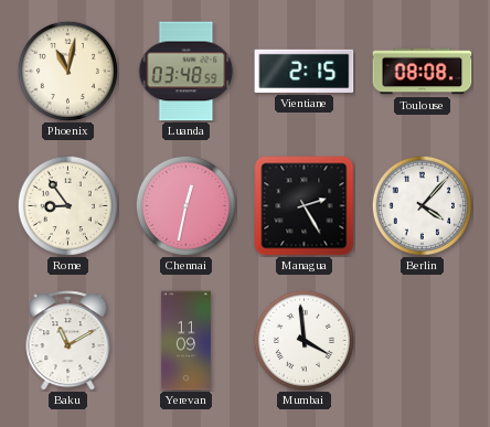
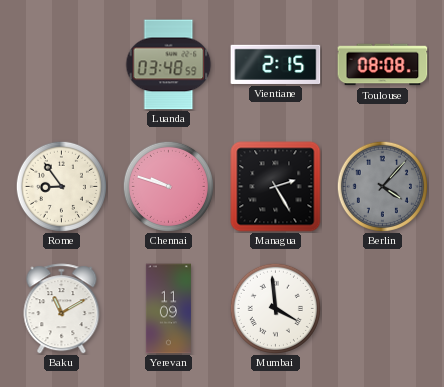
Phoenix: 11:02 -> none
Chennai: 12:32 -> 9:48
Berlin dial: white -> grey
